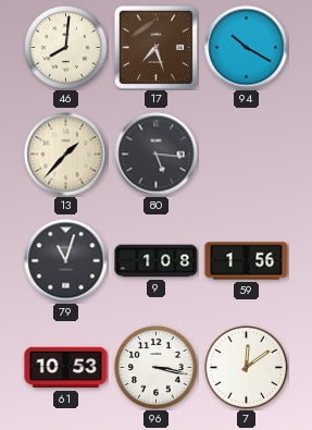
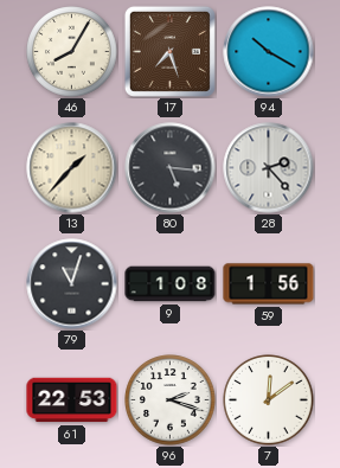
46: 8:01 -> 8:05
28: none -> 2:23
61: 10:53 -> 22:53
96: 3:17 -> 2:18
